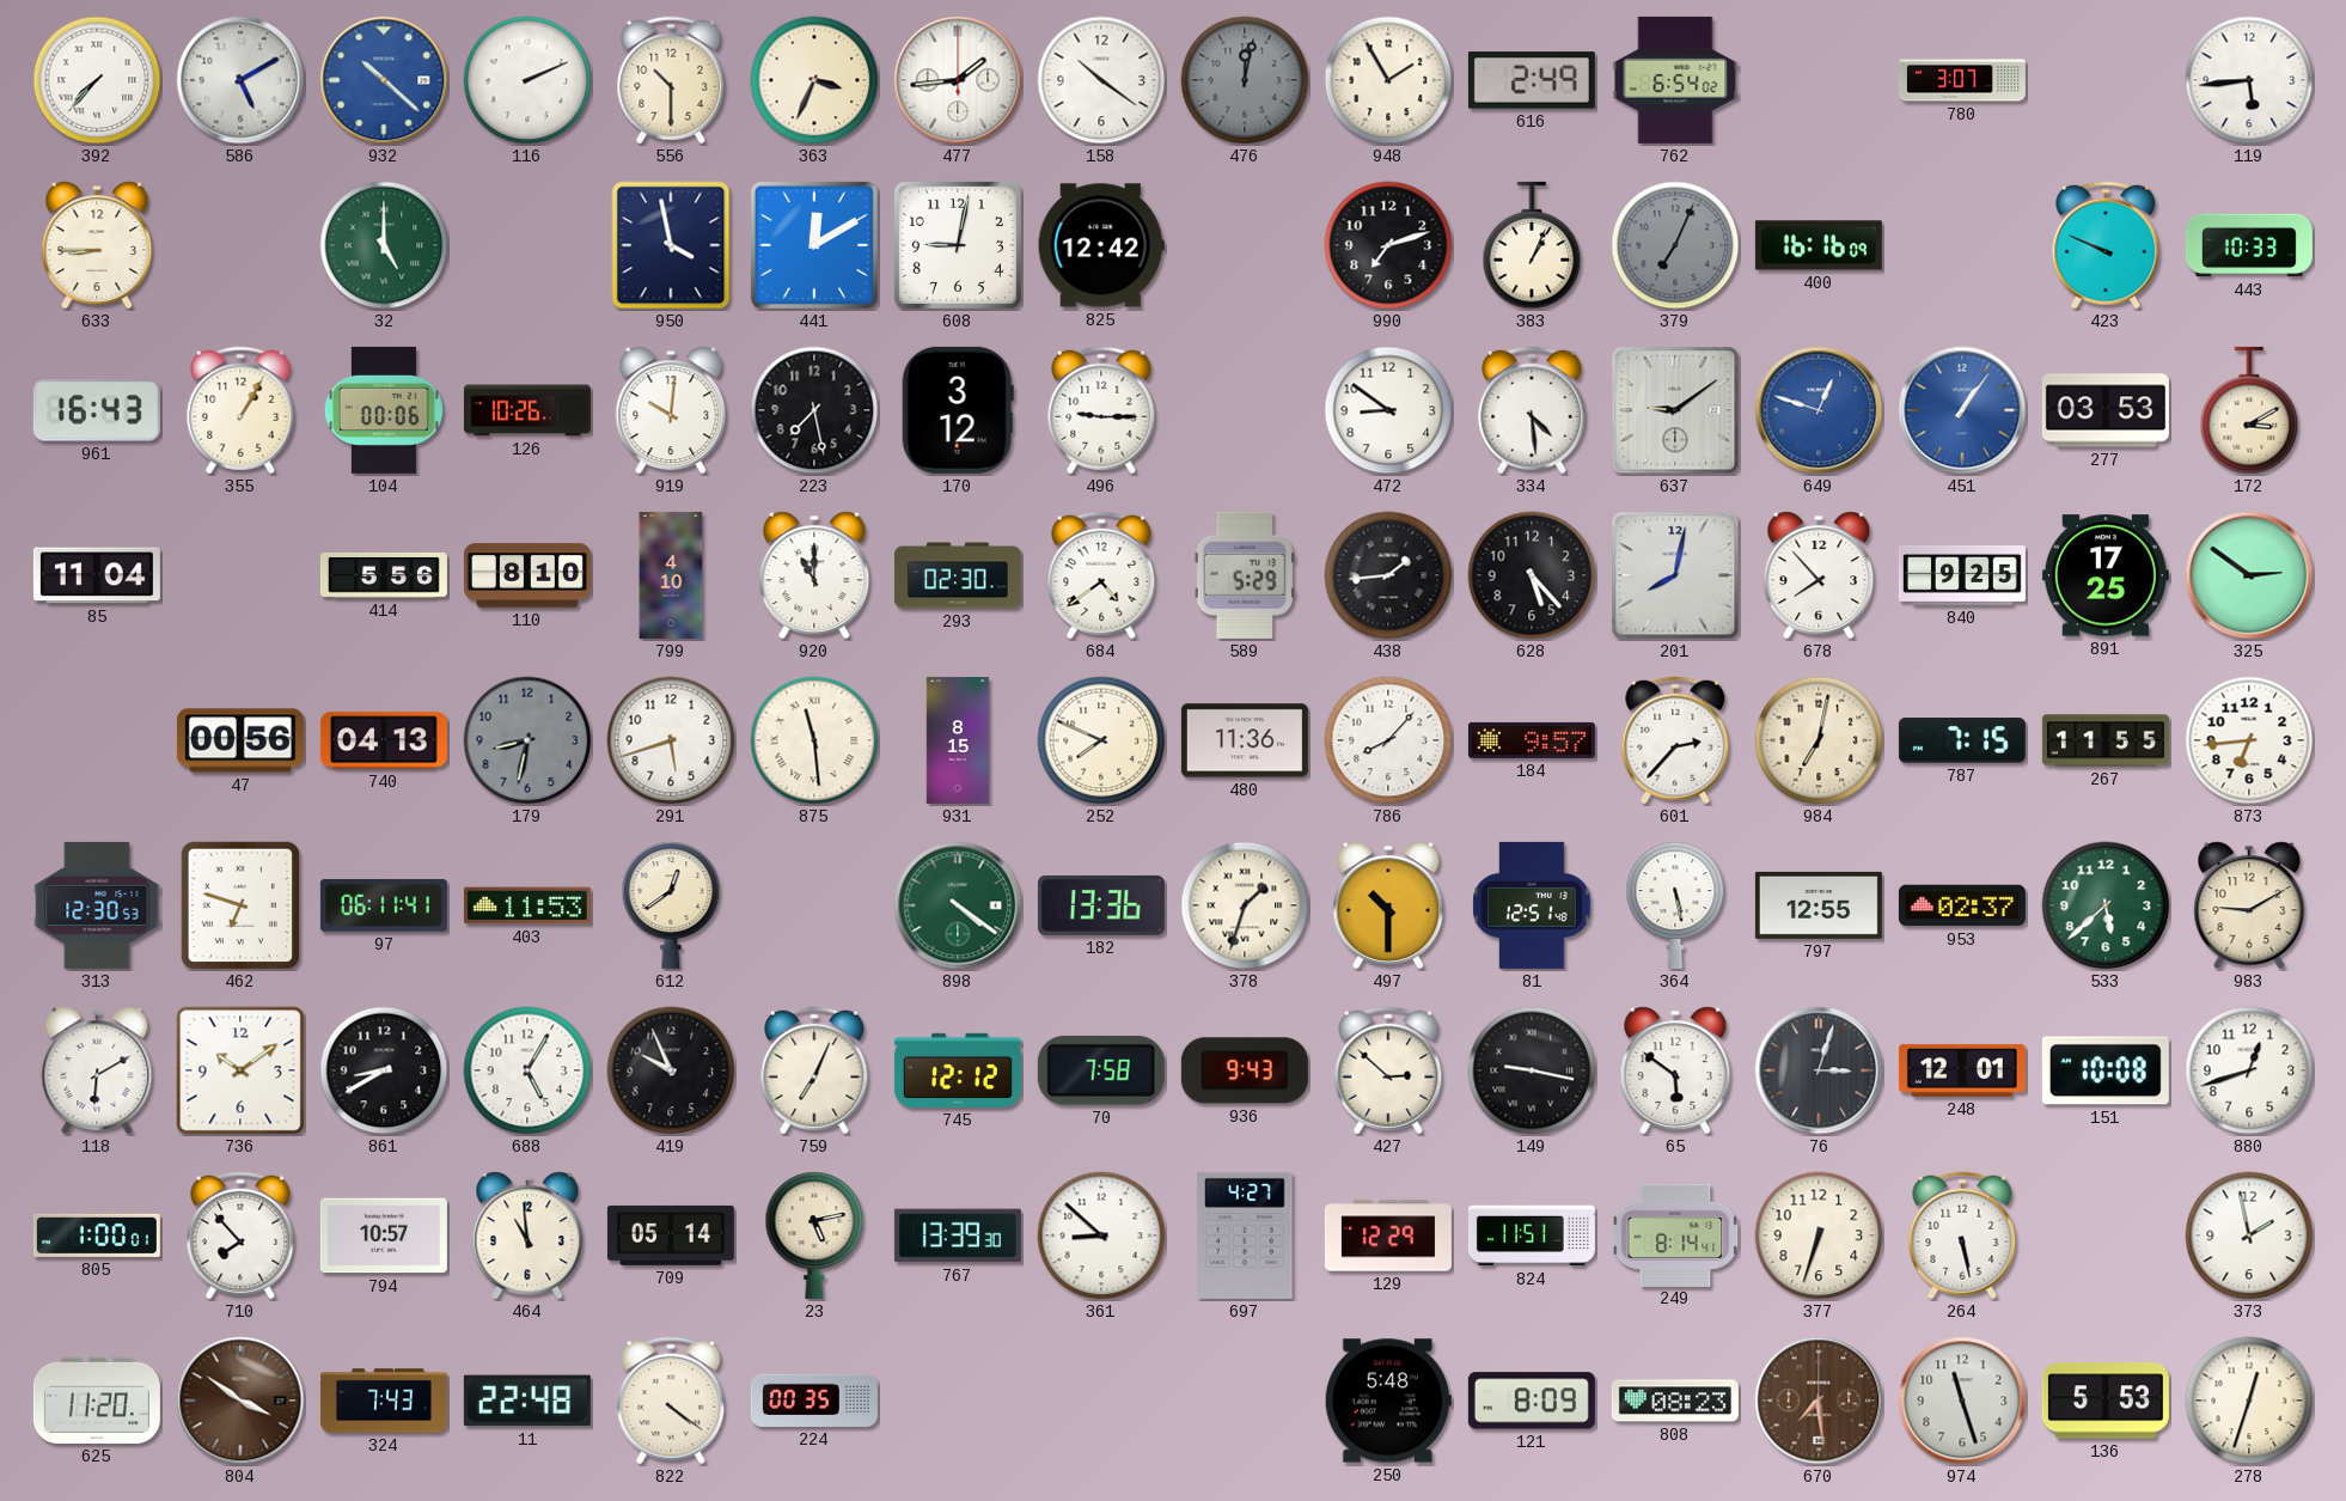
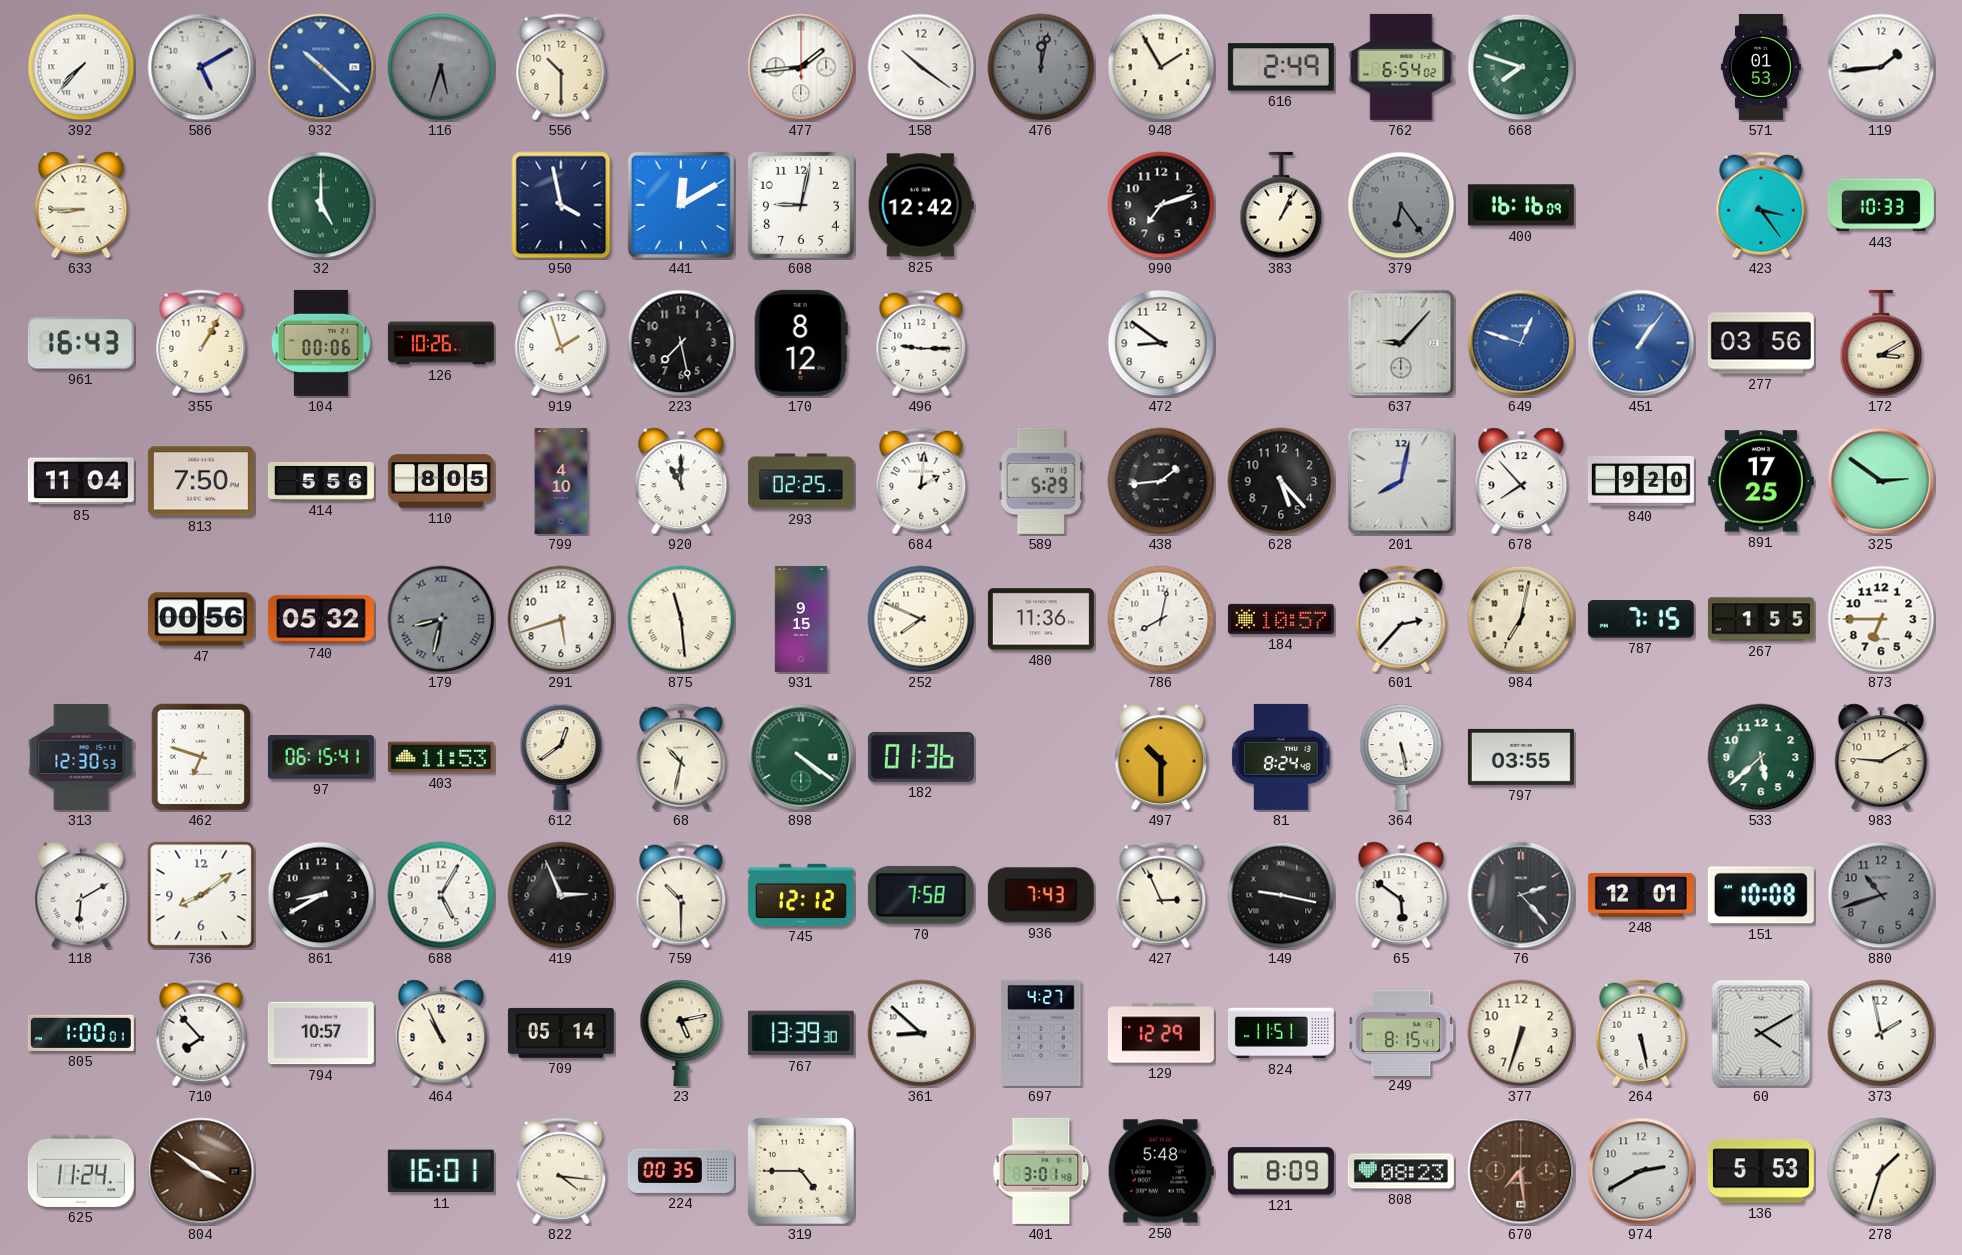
116: 2:11 -> 5:33
116 dial: white -> grey
363: 3:34 -> none
668: none -> 7:48
780: 3:07 -> none
571: none -> 01:53
119: 5:44 -> 1:44
379: 7:04 -> 6:24
423: 9:49 -> 3:24
919: 10:01 -> 1:57
170: 3:12 -> 8:12
334: 4:29 -> none
637: 9:09 -> 9:07
277: 03:53 -> 03:56
813: none -> 7:50
110: 8:10 -> 8:05
293: 02:30 -> 02:25
684: 4:39 -> 2:01
840: 9:25 -> 9:20
740: 04:13 -> 05:32
179 numerals: Arabic -> Roman
931: 8:15 -> 9:15
786: 8:07 -> 8:02
184: 9:57 -> 10:57
267: 11:55 -> 1:55
873: 6:44 -> 6:45
97: 06:11 -> 06:15
68: none -> 10:32
182: 13:36 -> 01:36
378: 1:33 -> none
81: 12:51 -> 8:24
797: 12:55 -> 03:55
953: 02:37 -> none
736: 10:09 -> 8:09
419: 9:56 -> 2:56
759: 7:04 -> 10:30
936: 9:43 -> 7:43
427: 2:52 -> 2:56
76: 3:03 -> 2:23
880: 12:42 -> 10:42
880 dial: white -> grey
464: 10:59 -> 10:56
249: 8:14 -> 8:15
60: none -> 4:10
625: 11:20 -> 11:24
324: 7:43 -> none
11: 22:48 -> 16:01
822: 4:21 -> 4:16
319: none -> 4:45
401: none -> 3:01
974: 11:27 -> 2:40
278: 12:33 -> 1:33
